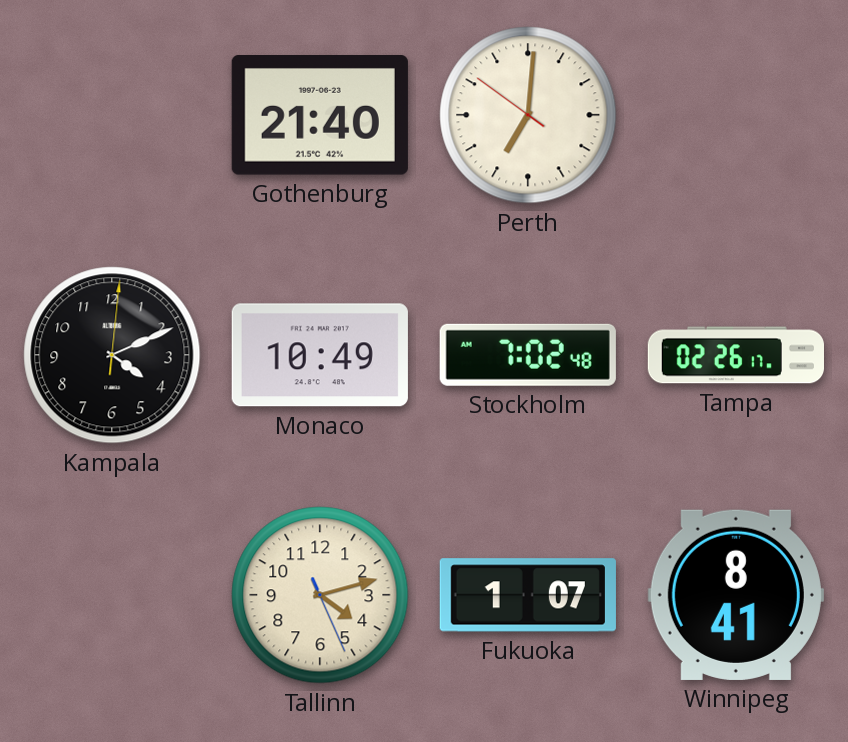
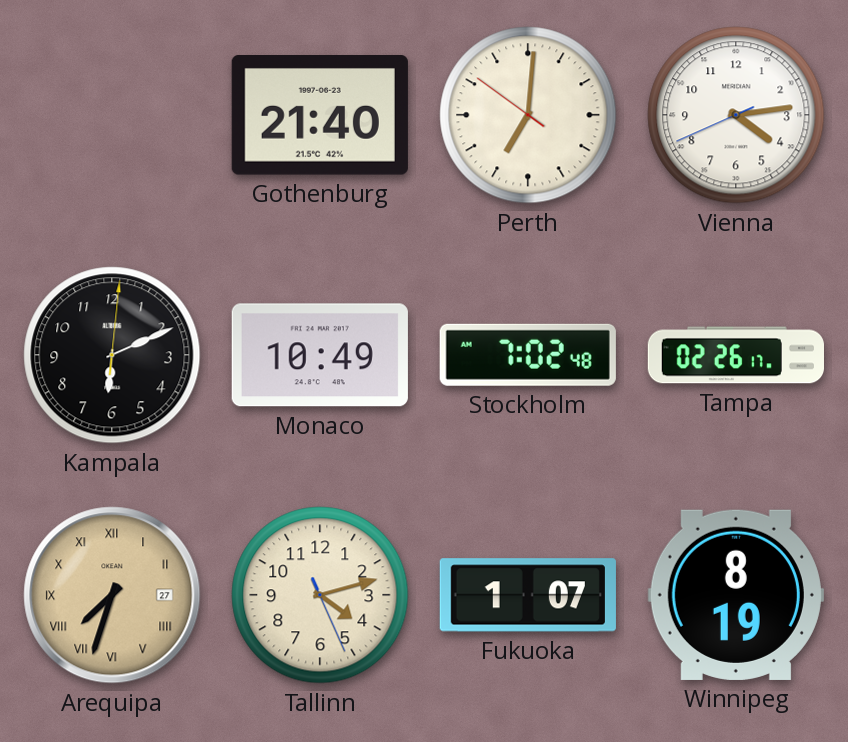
Vienna: none -> 4:13
Kampala: 4:11 -> 6:11
Arequipa: none -> 7:33
Winnipeg: 8:41 -> 8:19
